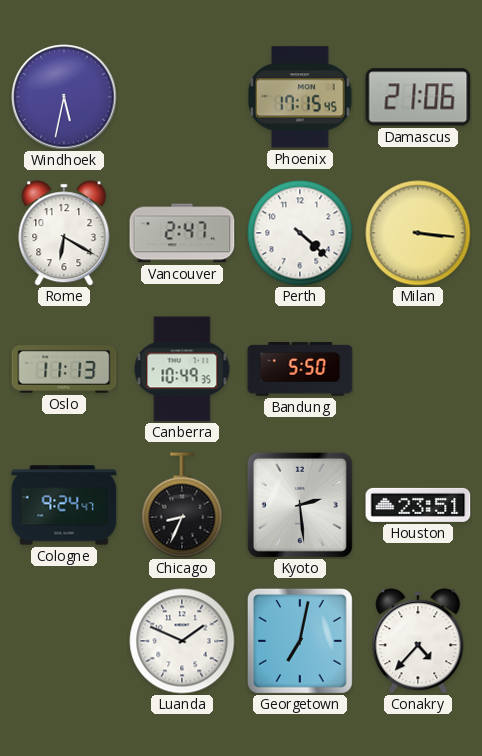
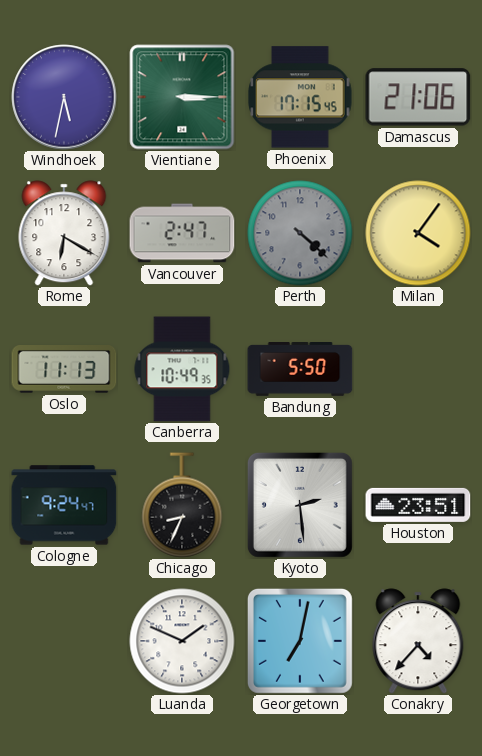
Vientiane: none -> 3:15
Perth dial: white -> grey
Milan: 3:16 -> 4:06
